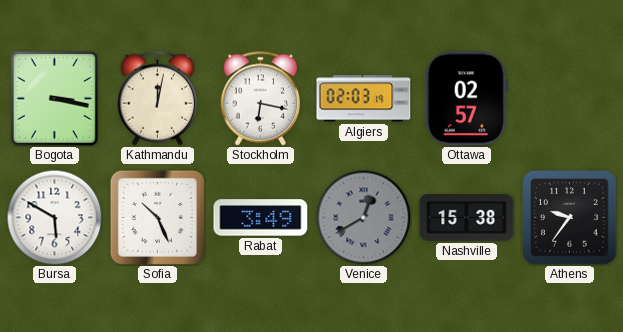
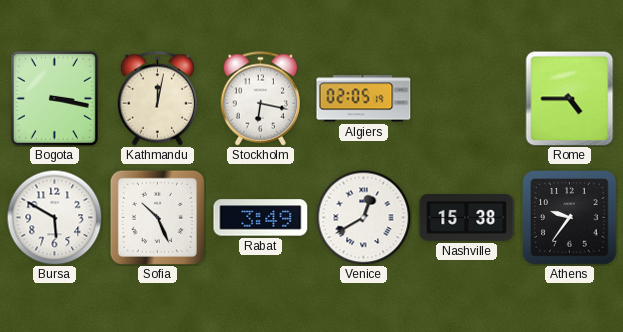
Algiers: 02:03 -> 02:05
Ottawa: 02:57 -> none
Rome: none -> 4:45
Venice dial: grey -> white
